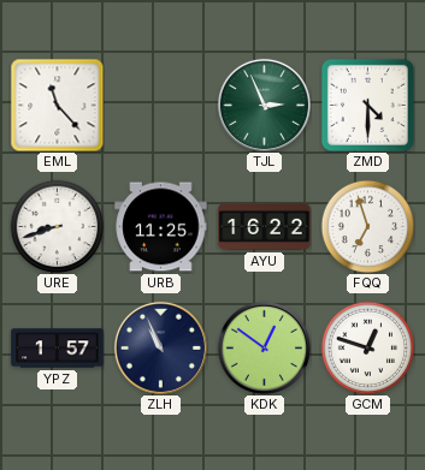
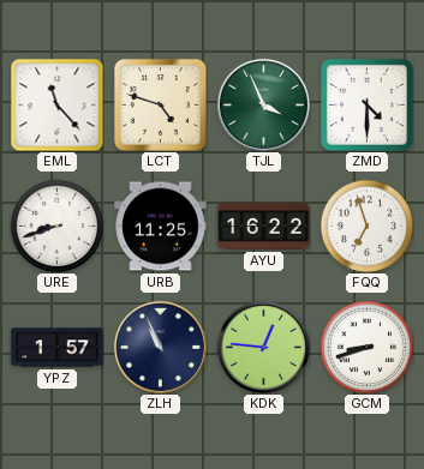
LCT: none -> 4:48
TJL: 2:56 -> 3:56
KDK: 12:51 -> 12:46
GCM: 12:48 -> 8:42
